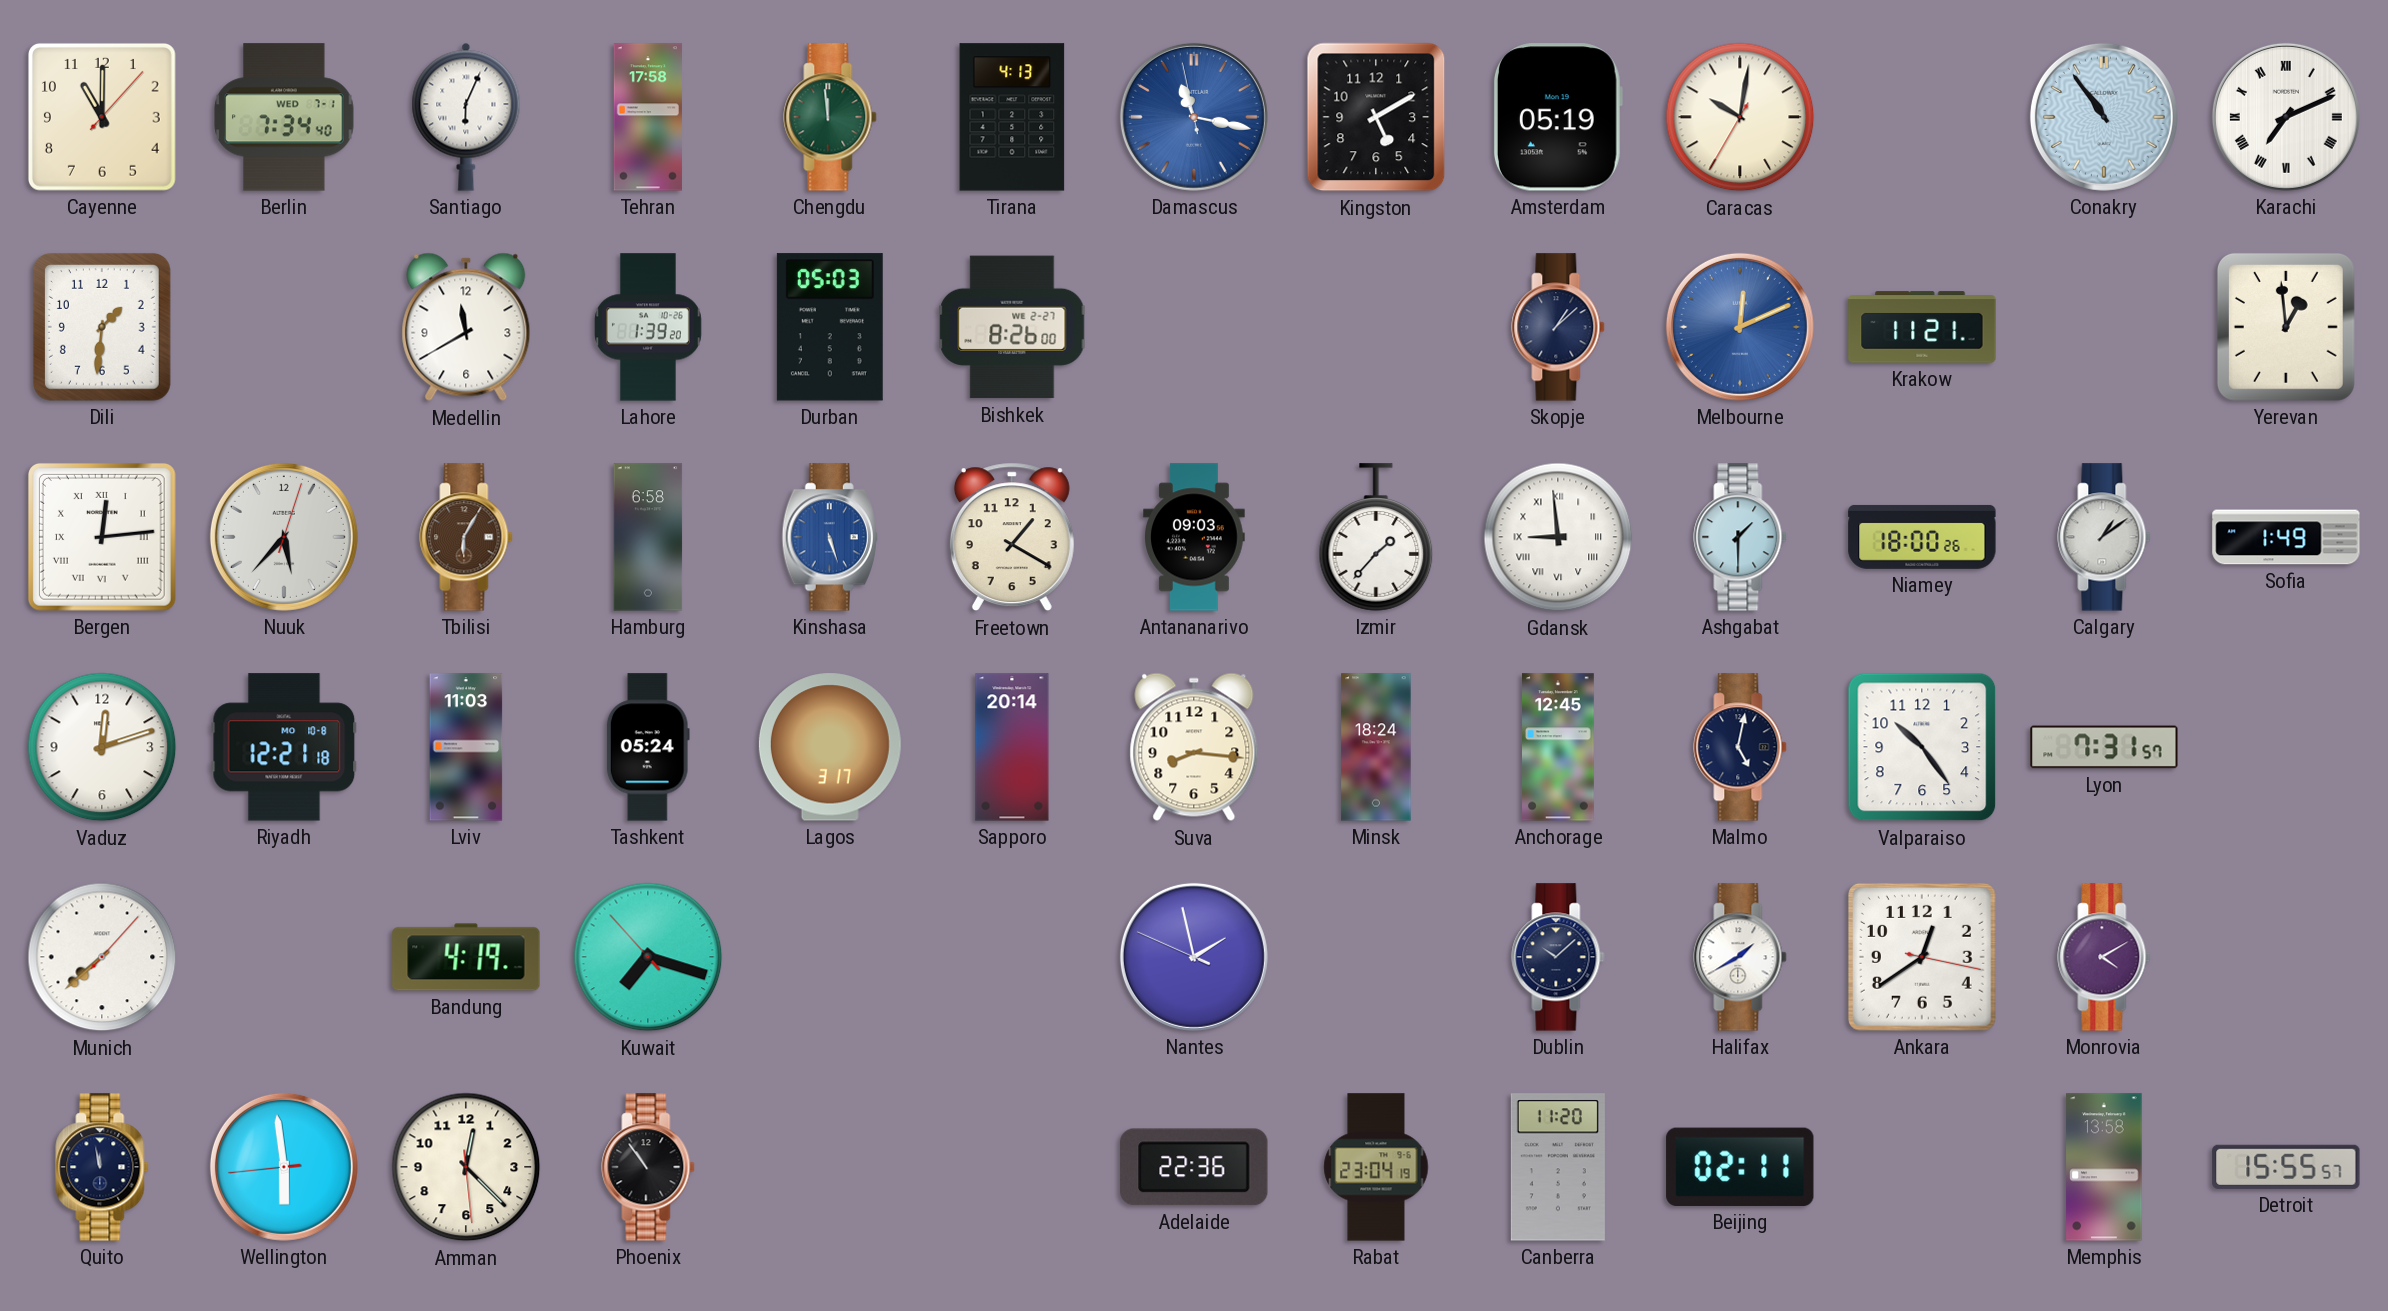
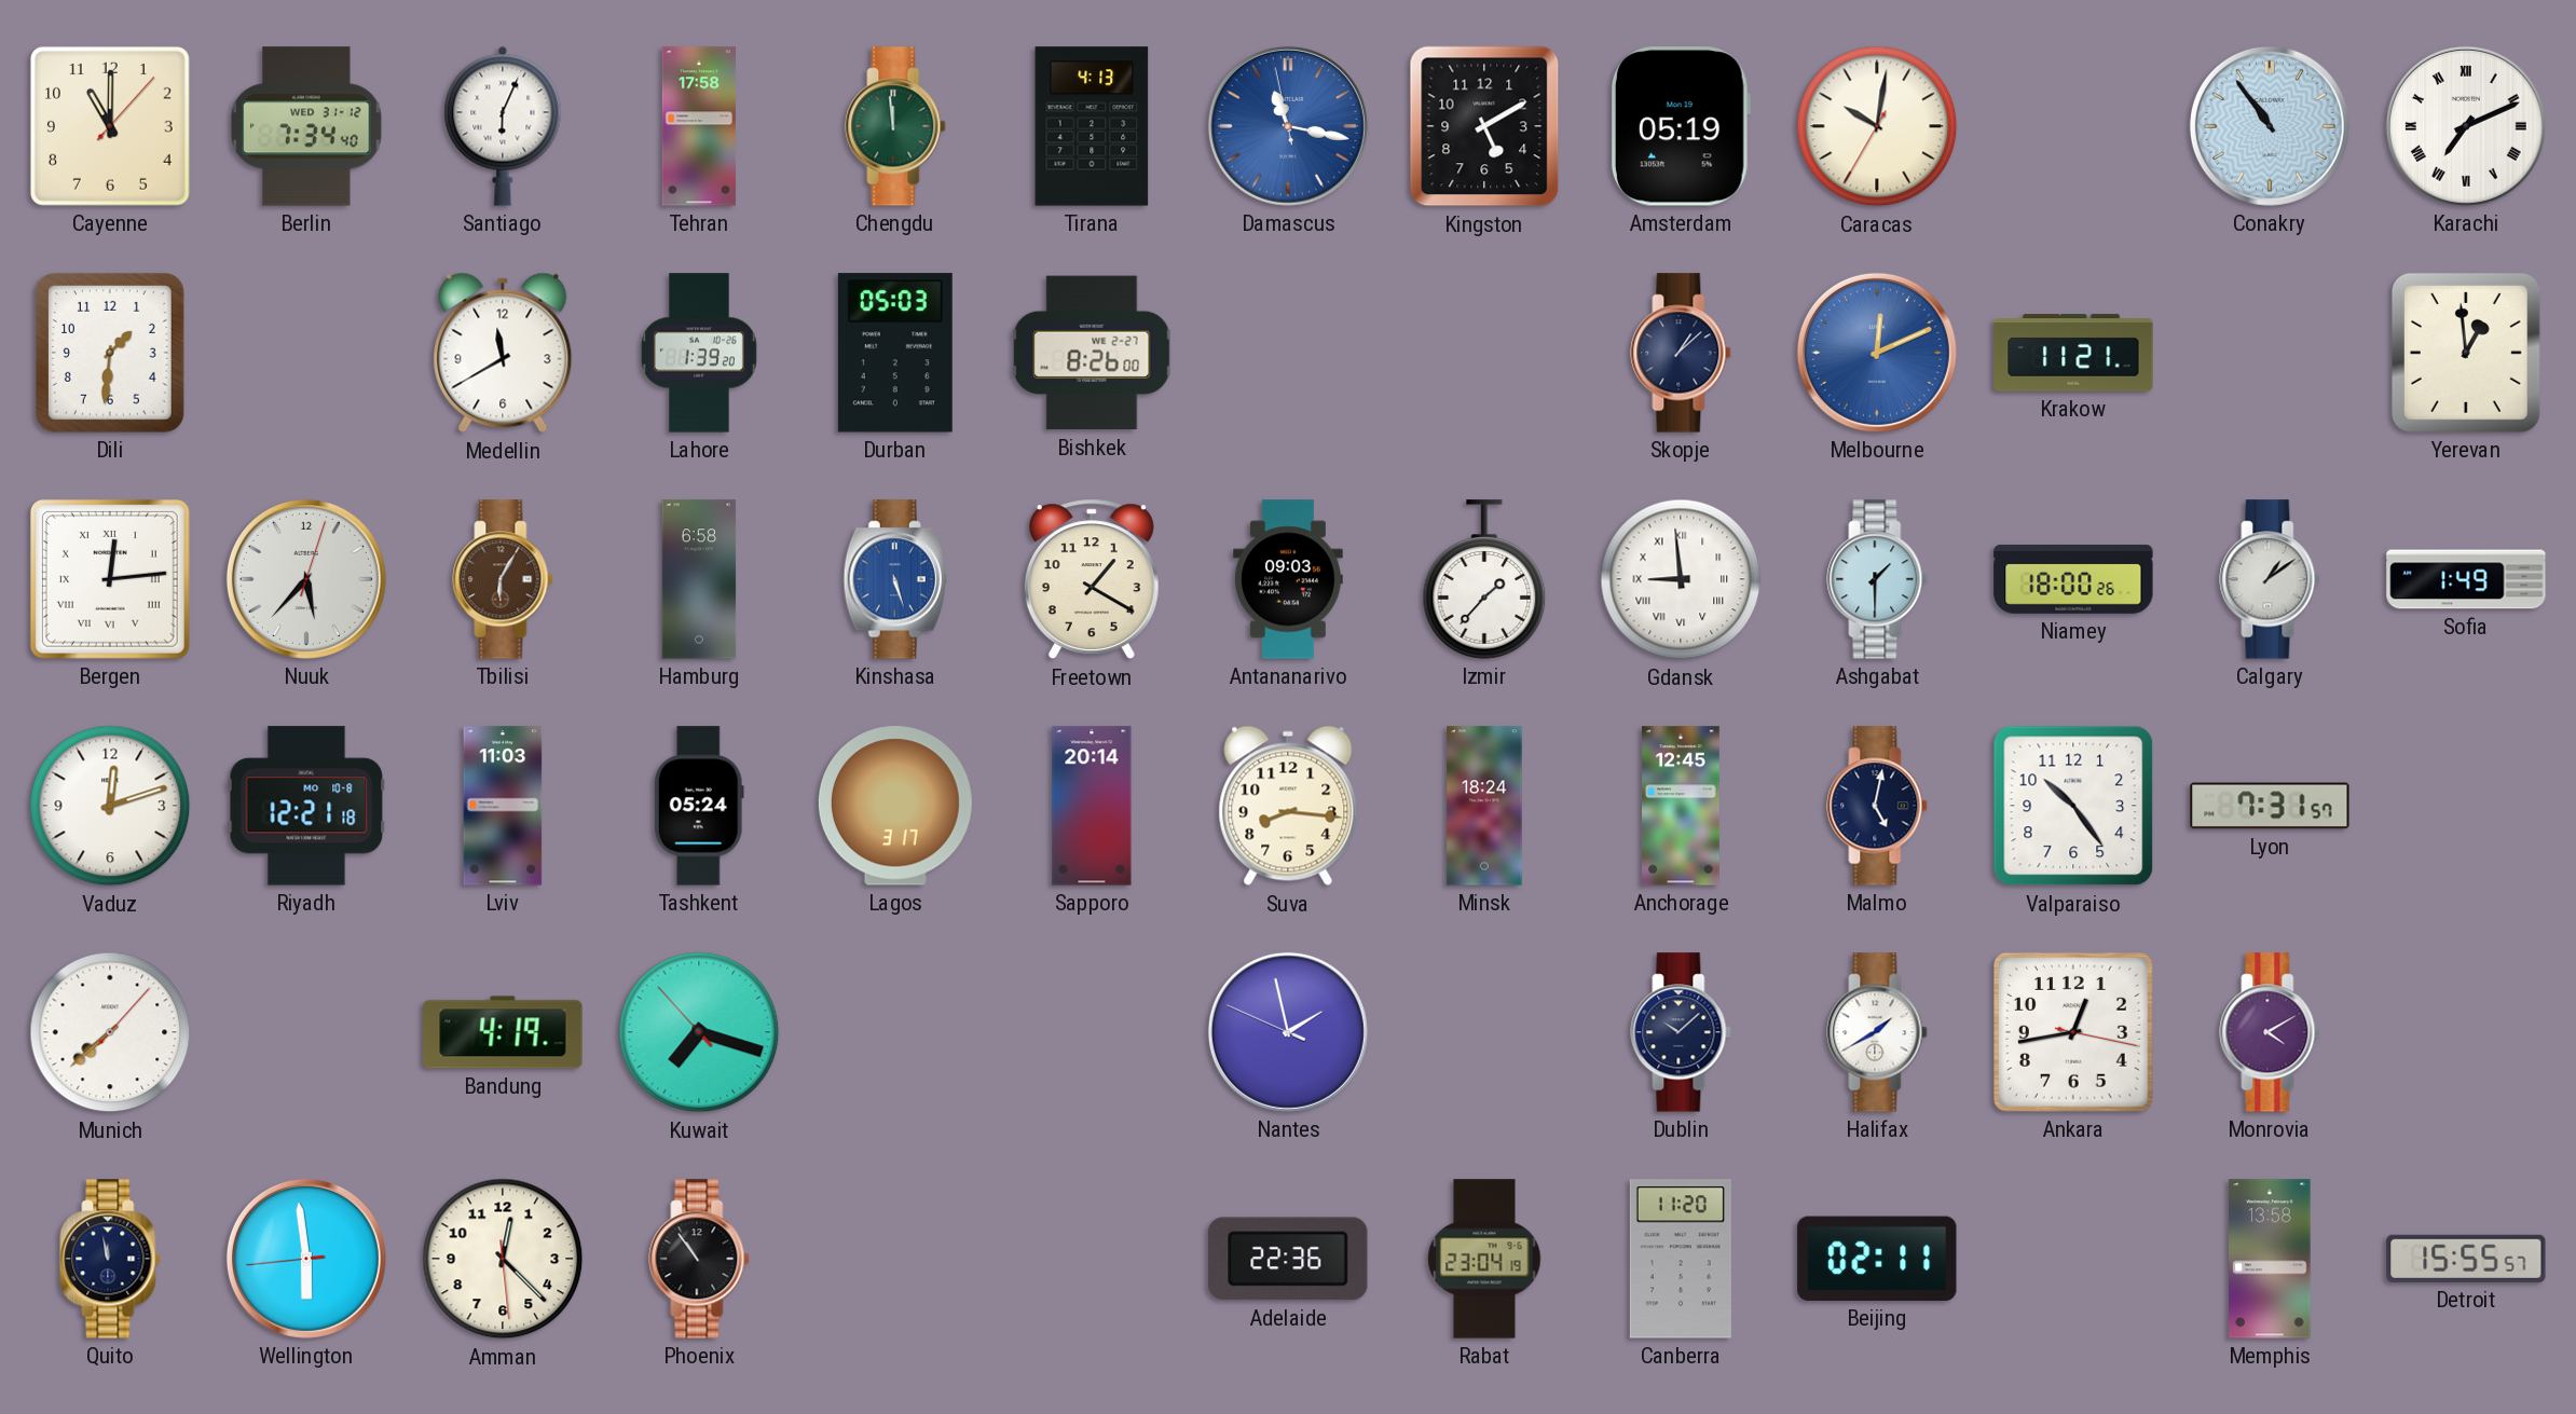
Berlin date: WED 7-1 -> WED 31-12
Ankara: 12:39 -> 12:43
